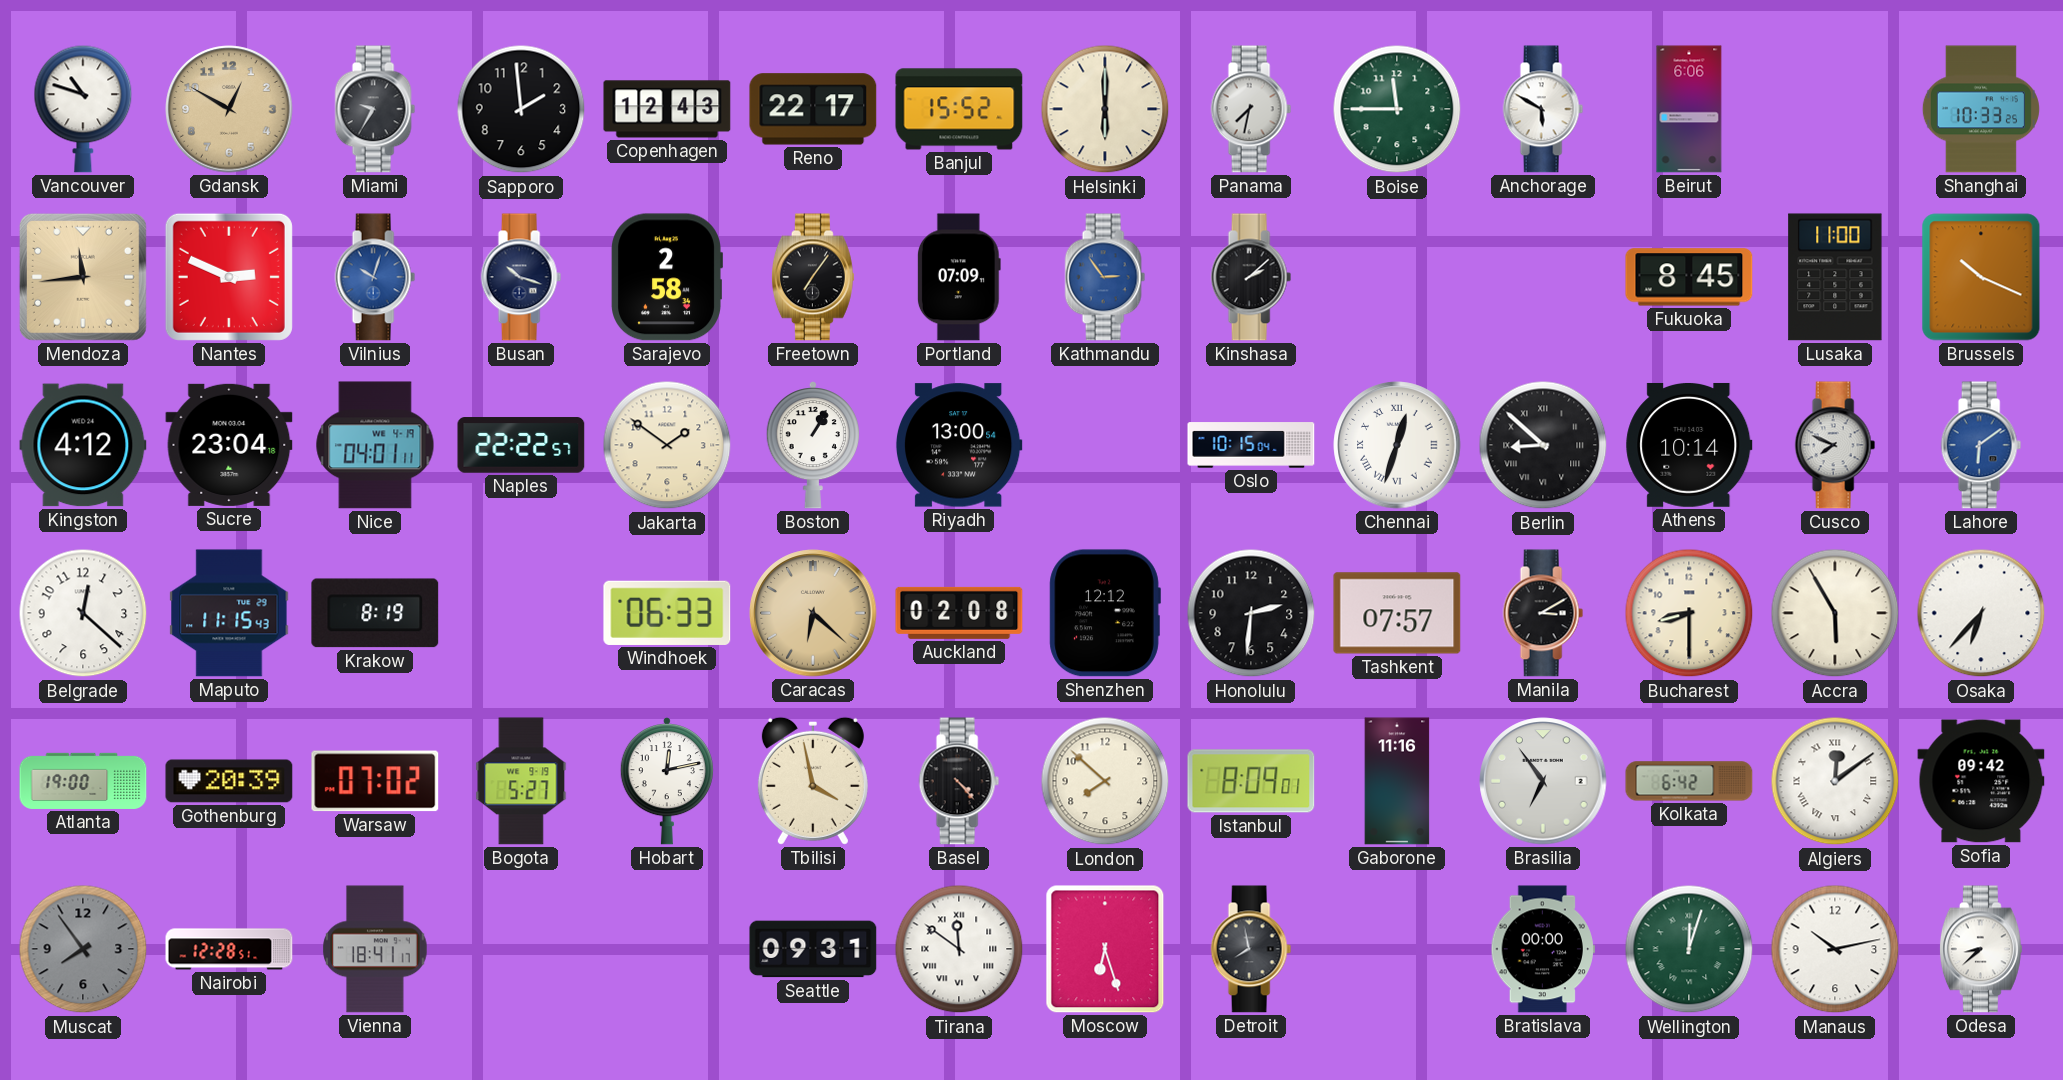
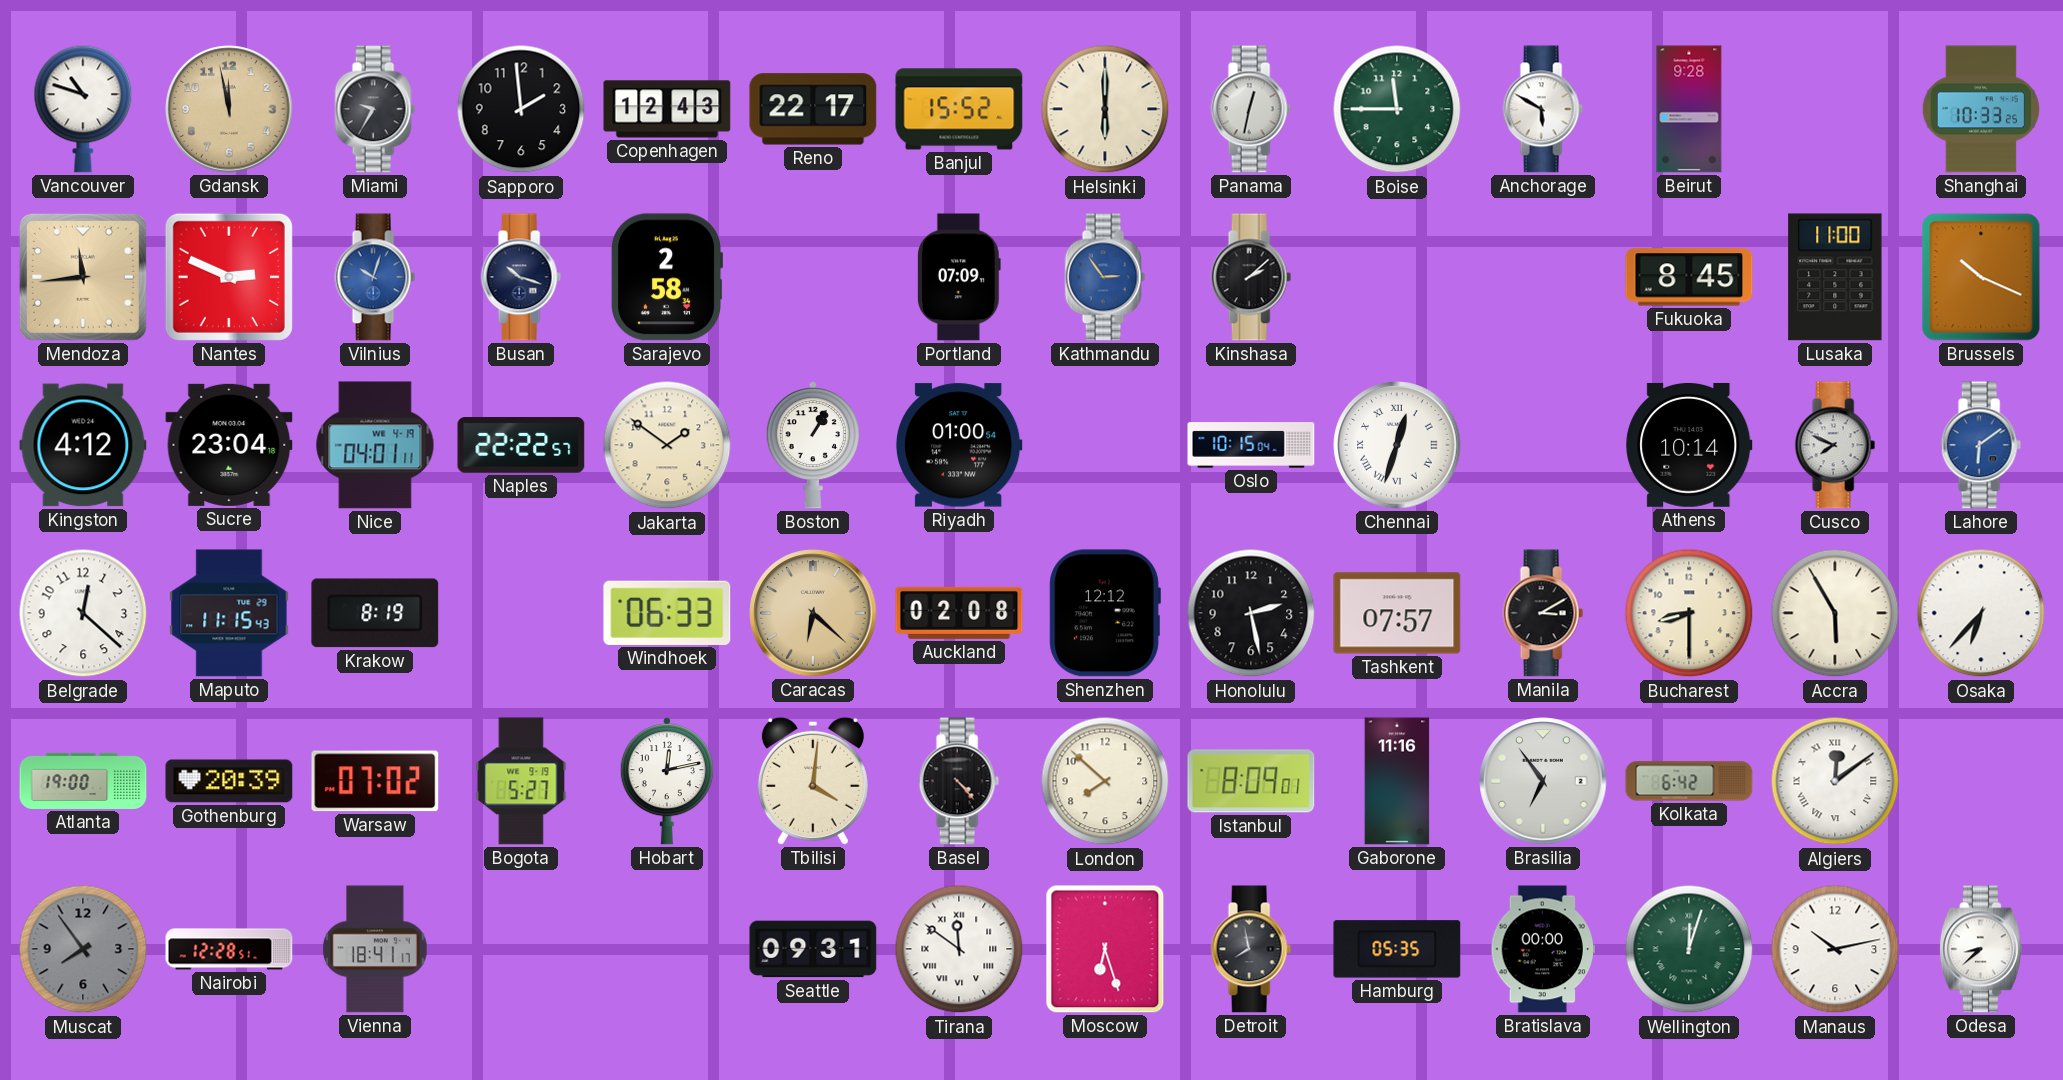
Gdansk: 12:50 -> 11:58
Panama: 7:32 -> 12:32
Beirut: 6:06 -> 9:28
Freetown: 7:06 -> none
Riyadh: 13:00 -> 01:00
Berlin: 8:52 -> none
Honolulu: 2:31 -> 2:28
Tbilisi: 3:58 -> 4:01
Sofia: 09:42 -> none
Hamburg: none -> 05:35
